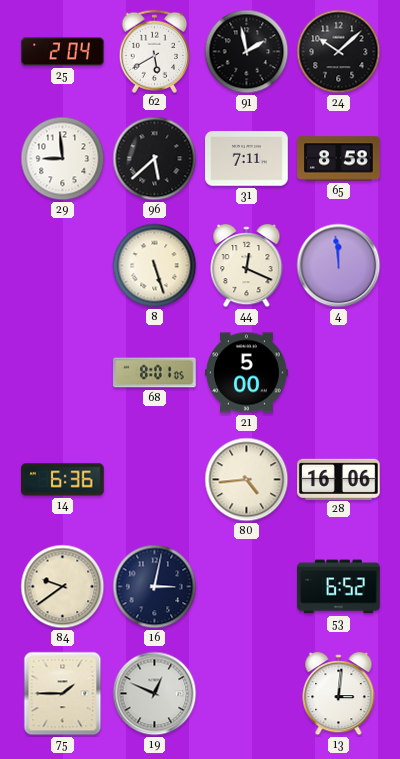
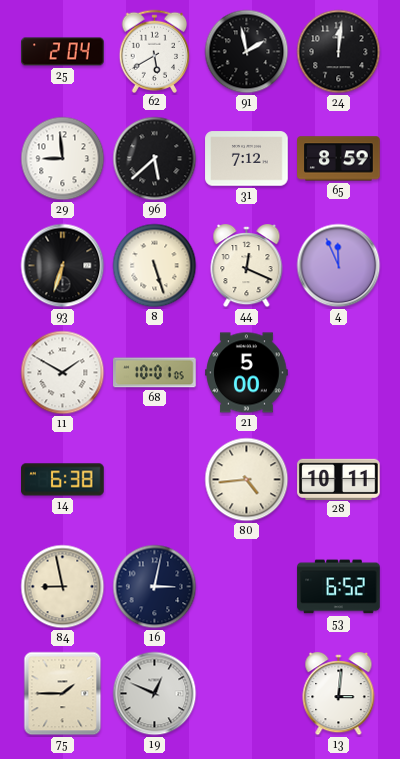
24: 10:08 -> 12:01
31: 7:11 -> 7:12
65: 8:58 -> 8:59
93: none -> 6:33
4: 11:59 -> 11:56
11: none -> 1:50
68: 8:01 -> 10:01
14: 6:36 -> 6:38
28: 16:06 -> 10:11
84: 9:39 -> 8:58
